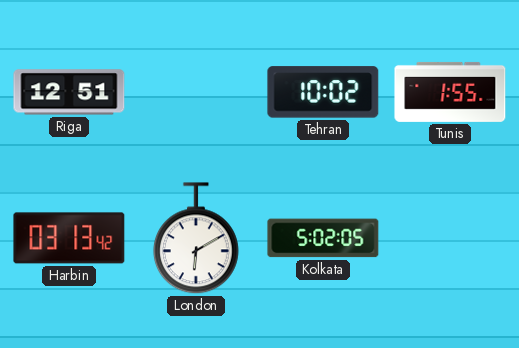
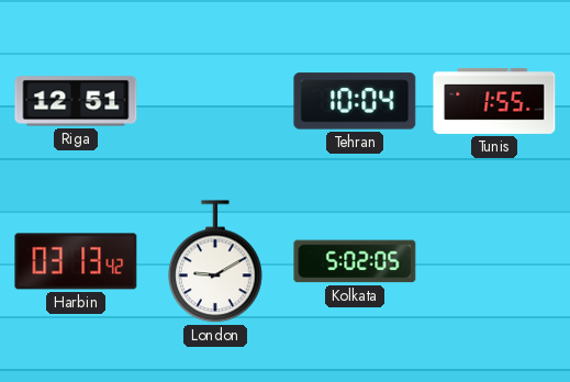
Tehran: 10:02 -> 10:04
London: 6:10 -> 9:10
